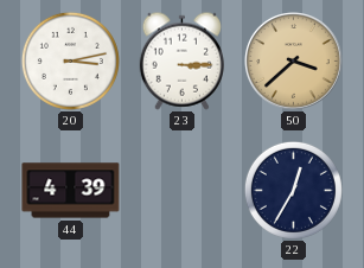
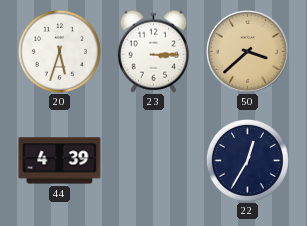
20: 3:13 -> 5:33
